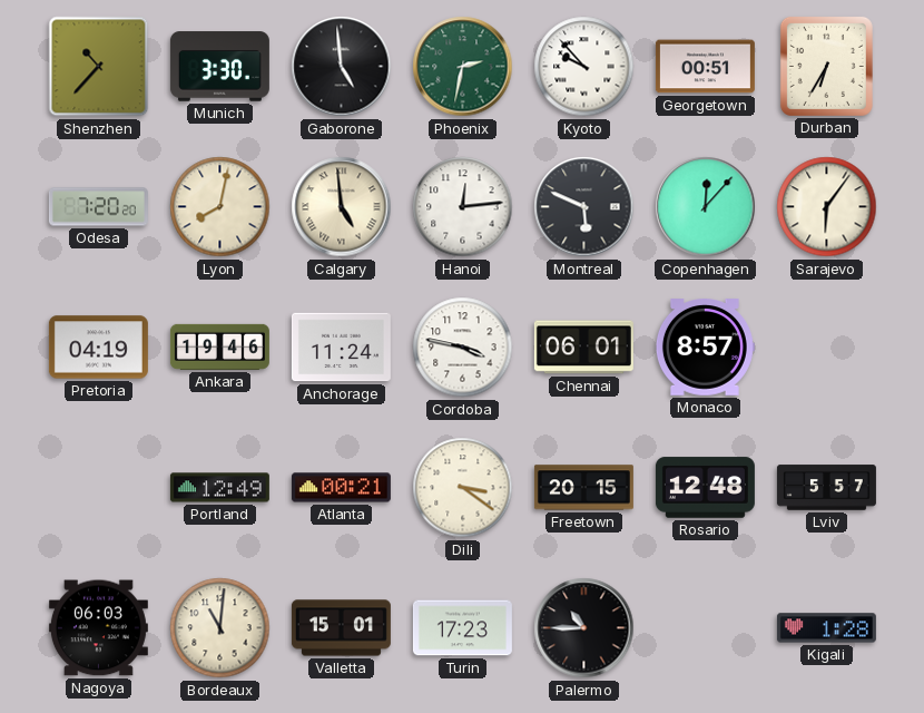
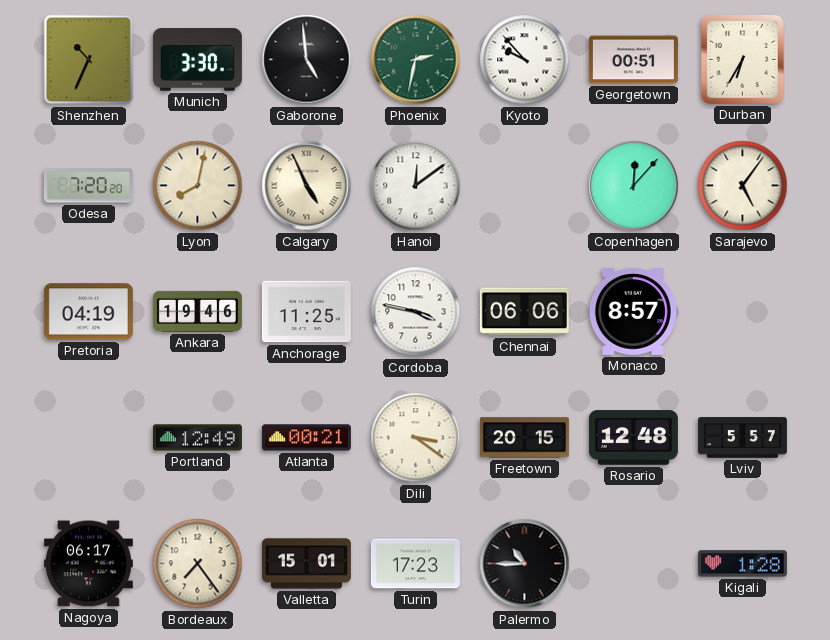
Shenzhen: 10:37 -> 10:34
Calgary: 4:59 -> 4:56
Hanoi: 12:14 -> 12:09
Montreal: 5:49 -> none
Sarajevo: 6:06 -> 5:06
Anchorage: 11:24 -> 11:25
Chennai: 06:01 -> 06:06
Nagoya: 06:03 -> 06:17
Bordeaux: 11:01 -> 7:24
